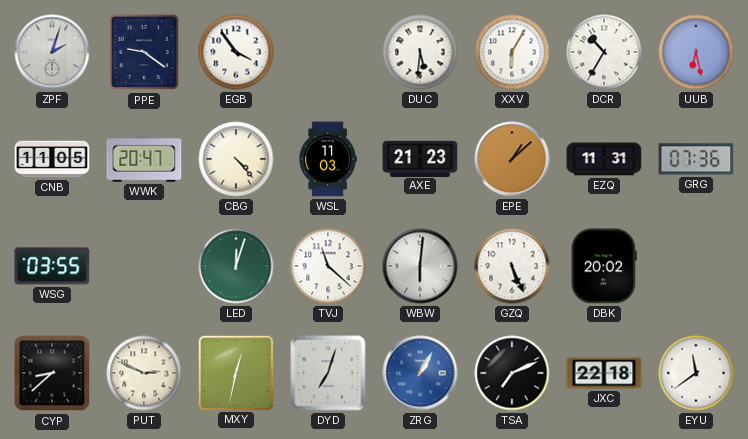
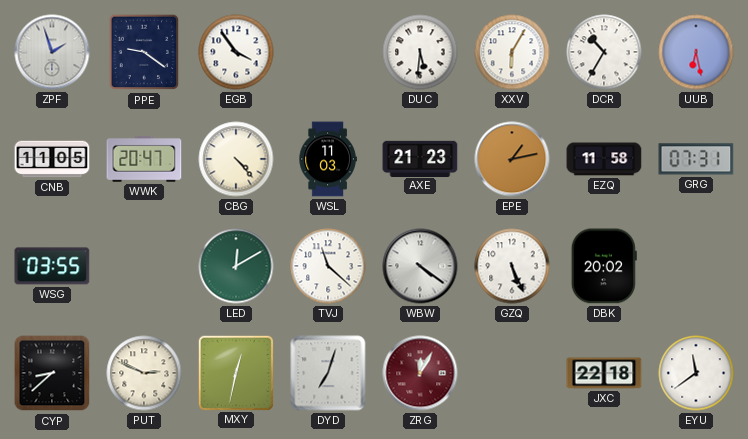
ZPF: 2:03 -> 1:57
EPE: 1:08 -> 1:13
EZQ: 11:31 -> 11:58
GRG: 07:36 -> 07:31
LED: 12:03 -> 12:10
WBW: 6:01 -> 4:21
ZRG: 1:05 -> 12:05
ZRG dial: blue -> burgundy
TSA: 7:11 -> none
